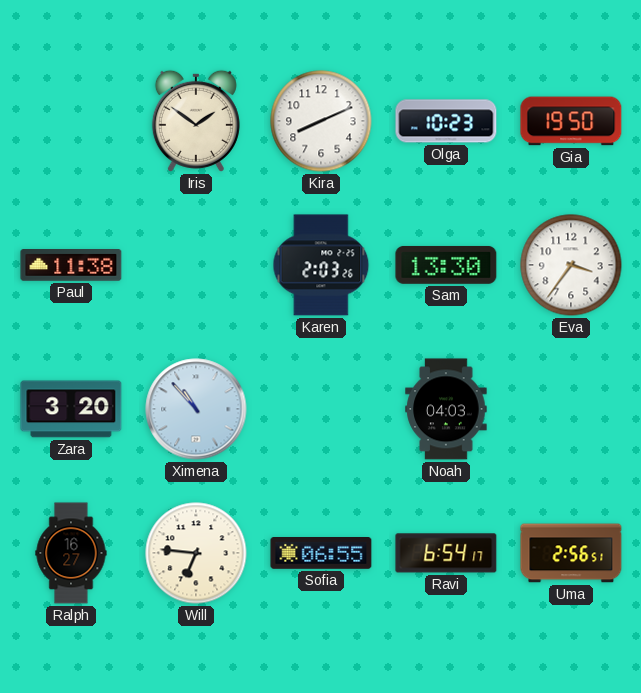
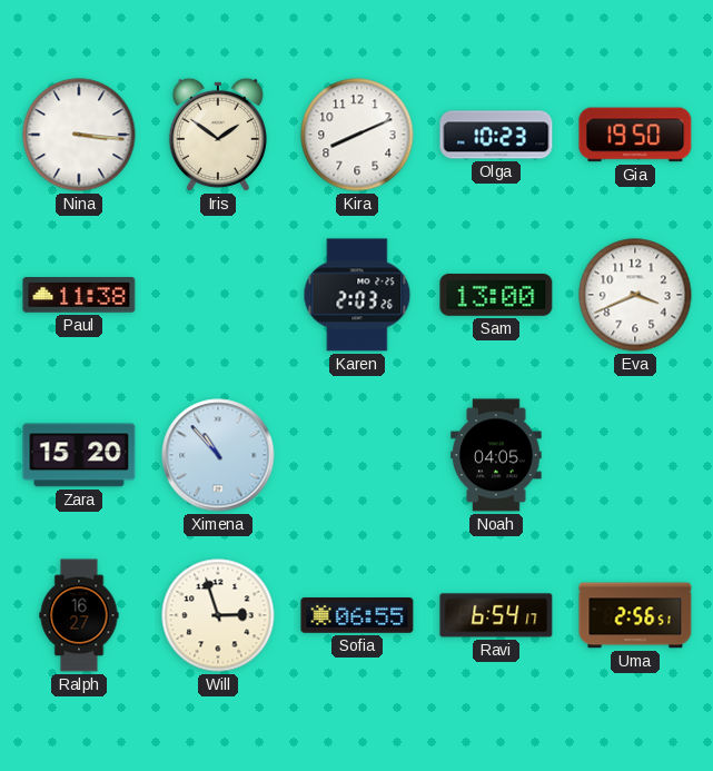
Nina: none -> 3:16
Sam: 13:30 -> 13:00
Eva: 3:36 -> 3:41
Zara: 3:20 -> 15:20
Noah: 04:03 -> 04:05
Will: 6:46 -> 2:57
